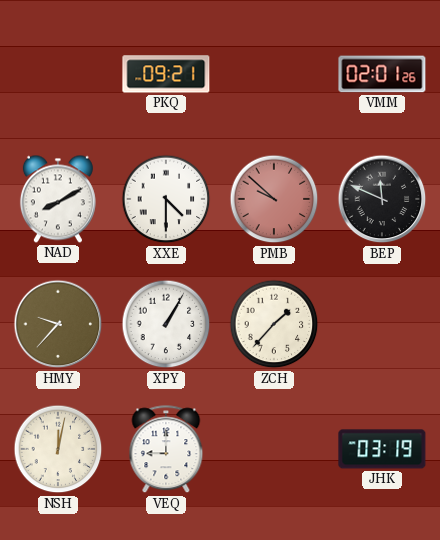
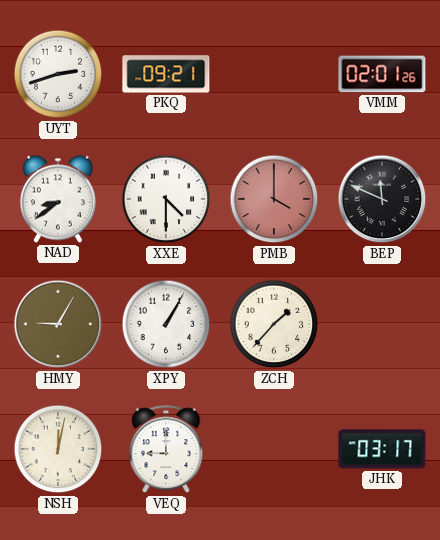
UYT: none -> 2:42
NAD: 8:10 -> 8:39
PMB: 9:52 -> 4:00
HMY: 9:37 -> 9:05
JHK: 03:19 -> 03:17
